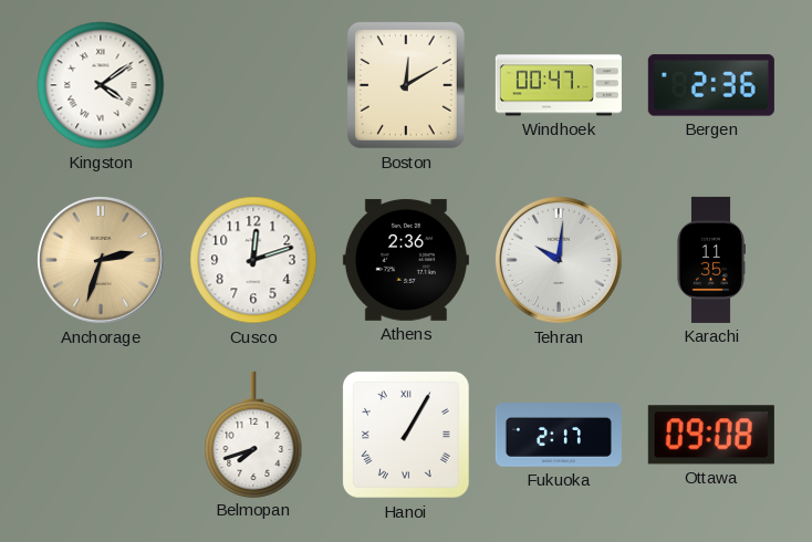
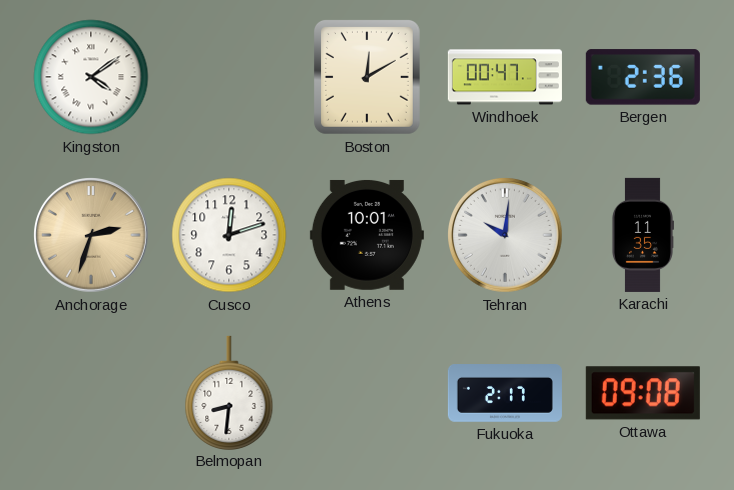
Athens: 2:36 -> 10:01
Belmopan: 7:42 -> 8:31
Hanoi: 1:05 -> none
